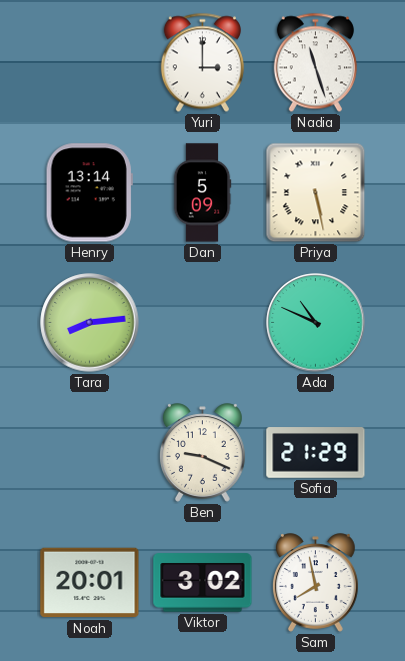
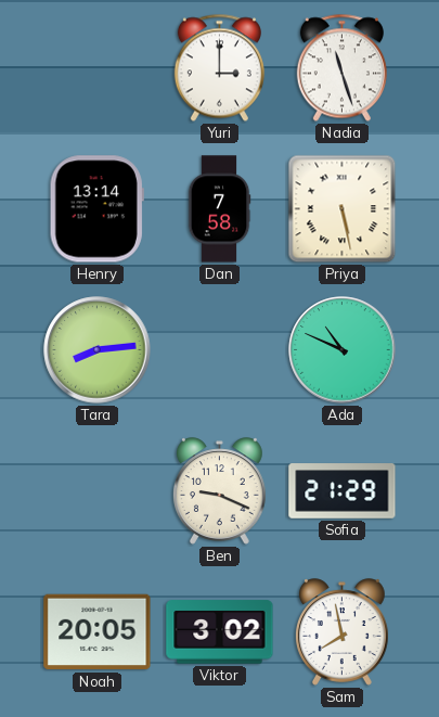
Dan: 5:09 -> 7:58
Noah: 20:01 -> 20:05
